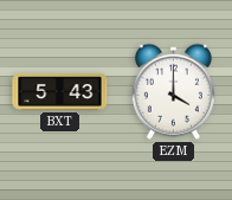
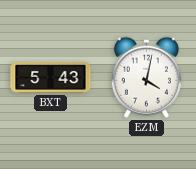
EZM: 4:00 -> 4:02
